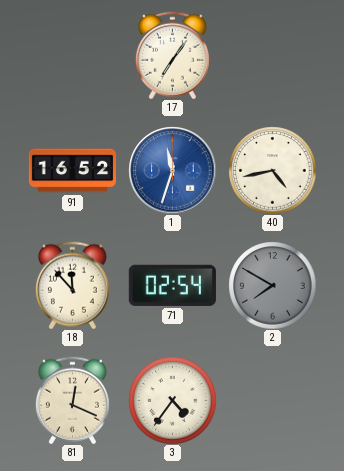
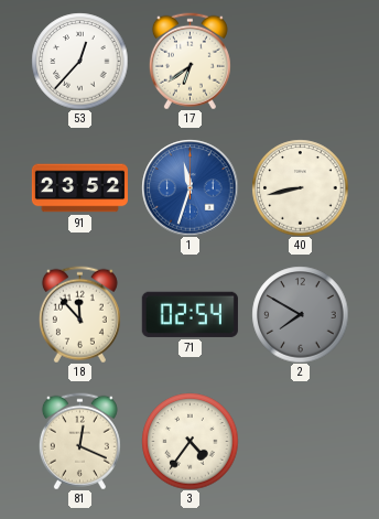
53: none -> 12:37
17: 7:06 -> 6:39
91: 16:52 -> 23:52
40: 4:43 -> 8:43
